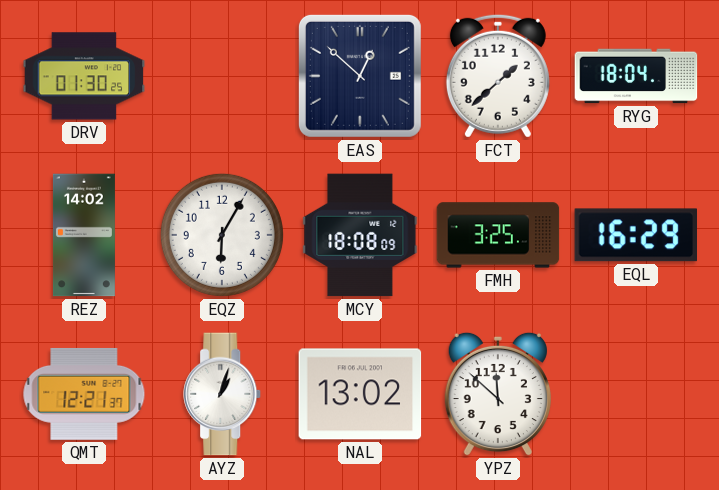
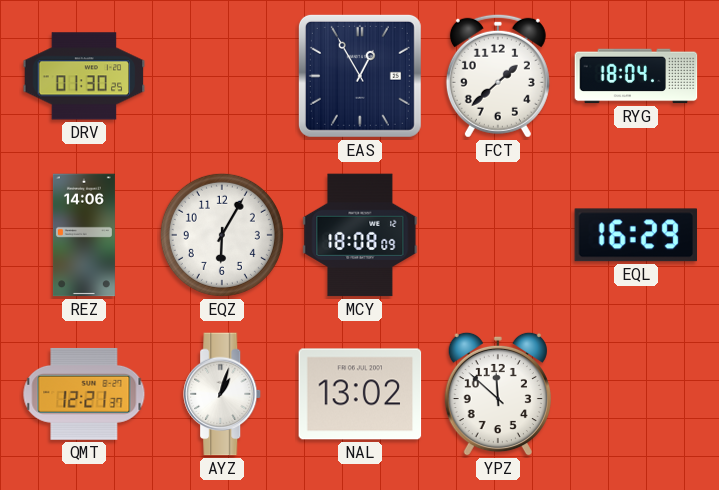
EAS: 12:52 -> 12:55
REZ: 14:02 -> 14:06
FMH: 3:25 -> none
